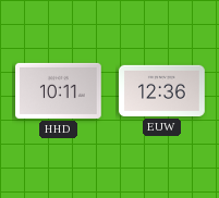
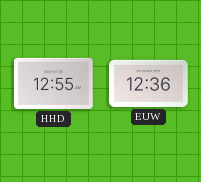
HHD: 10:11 -> 12:55
